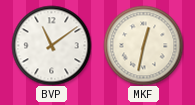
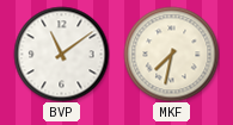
MKF: 12:32 -> 7:32
